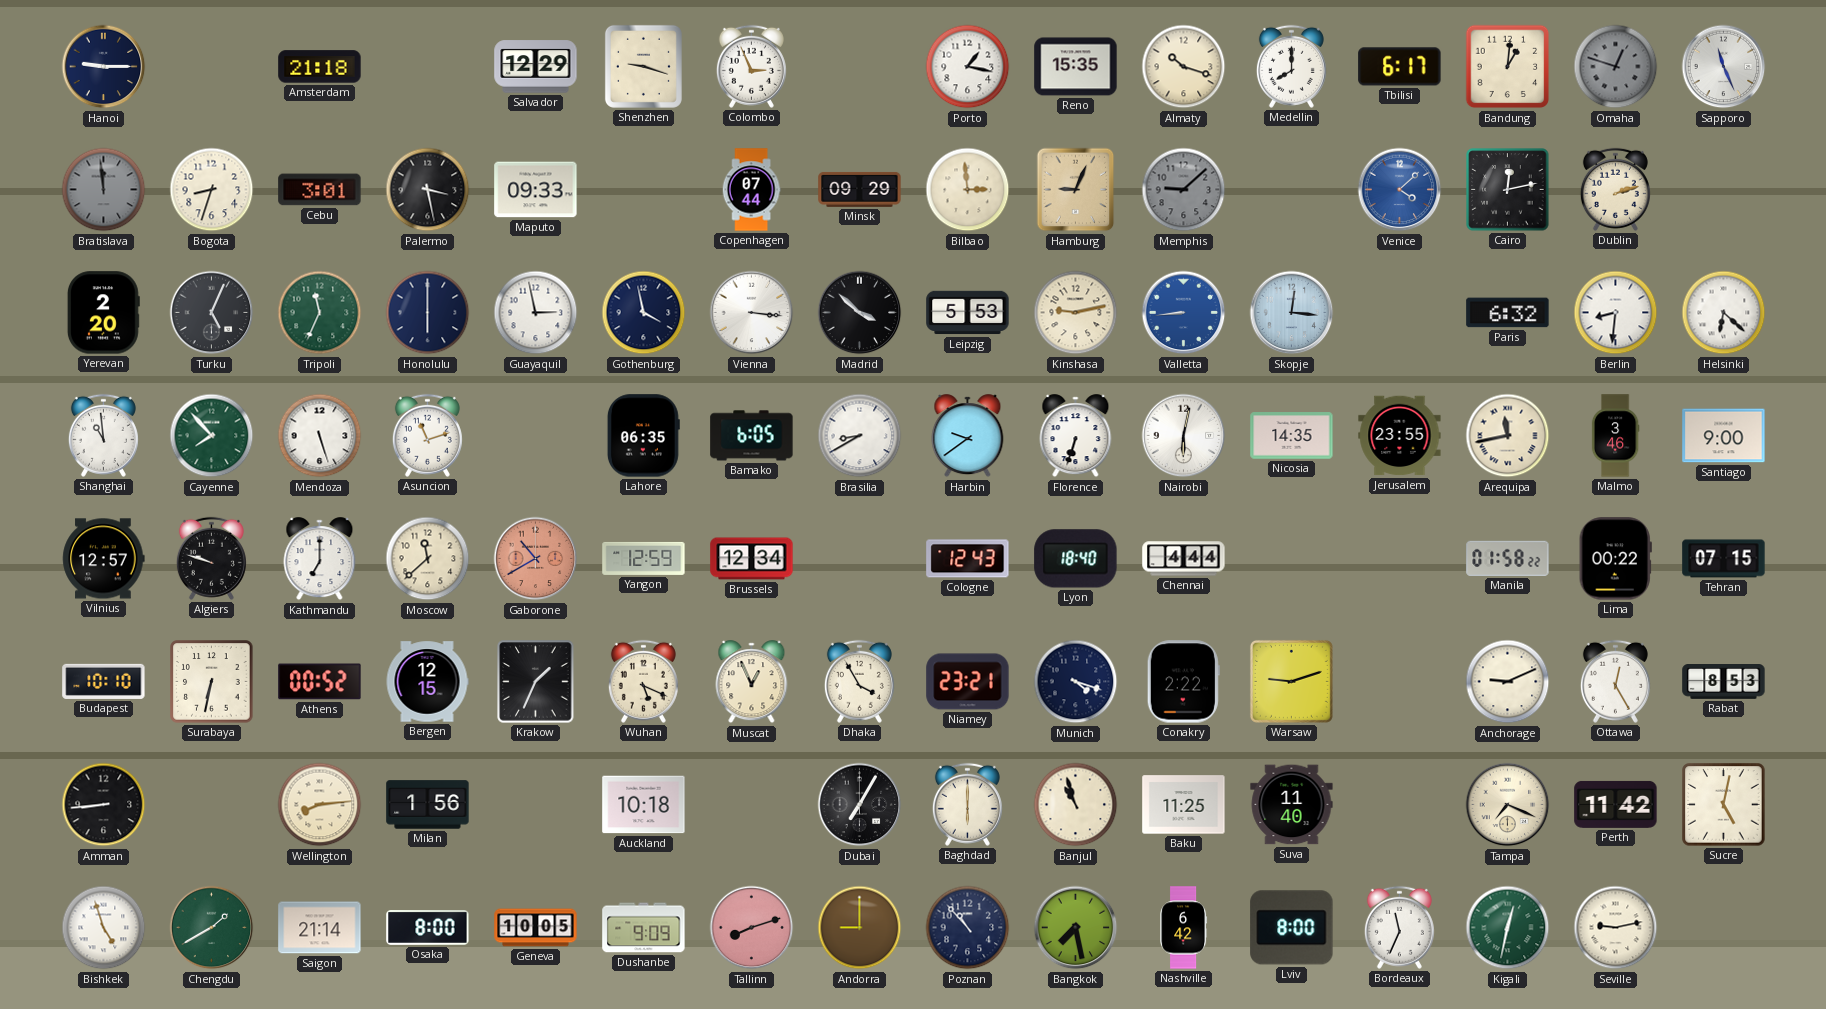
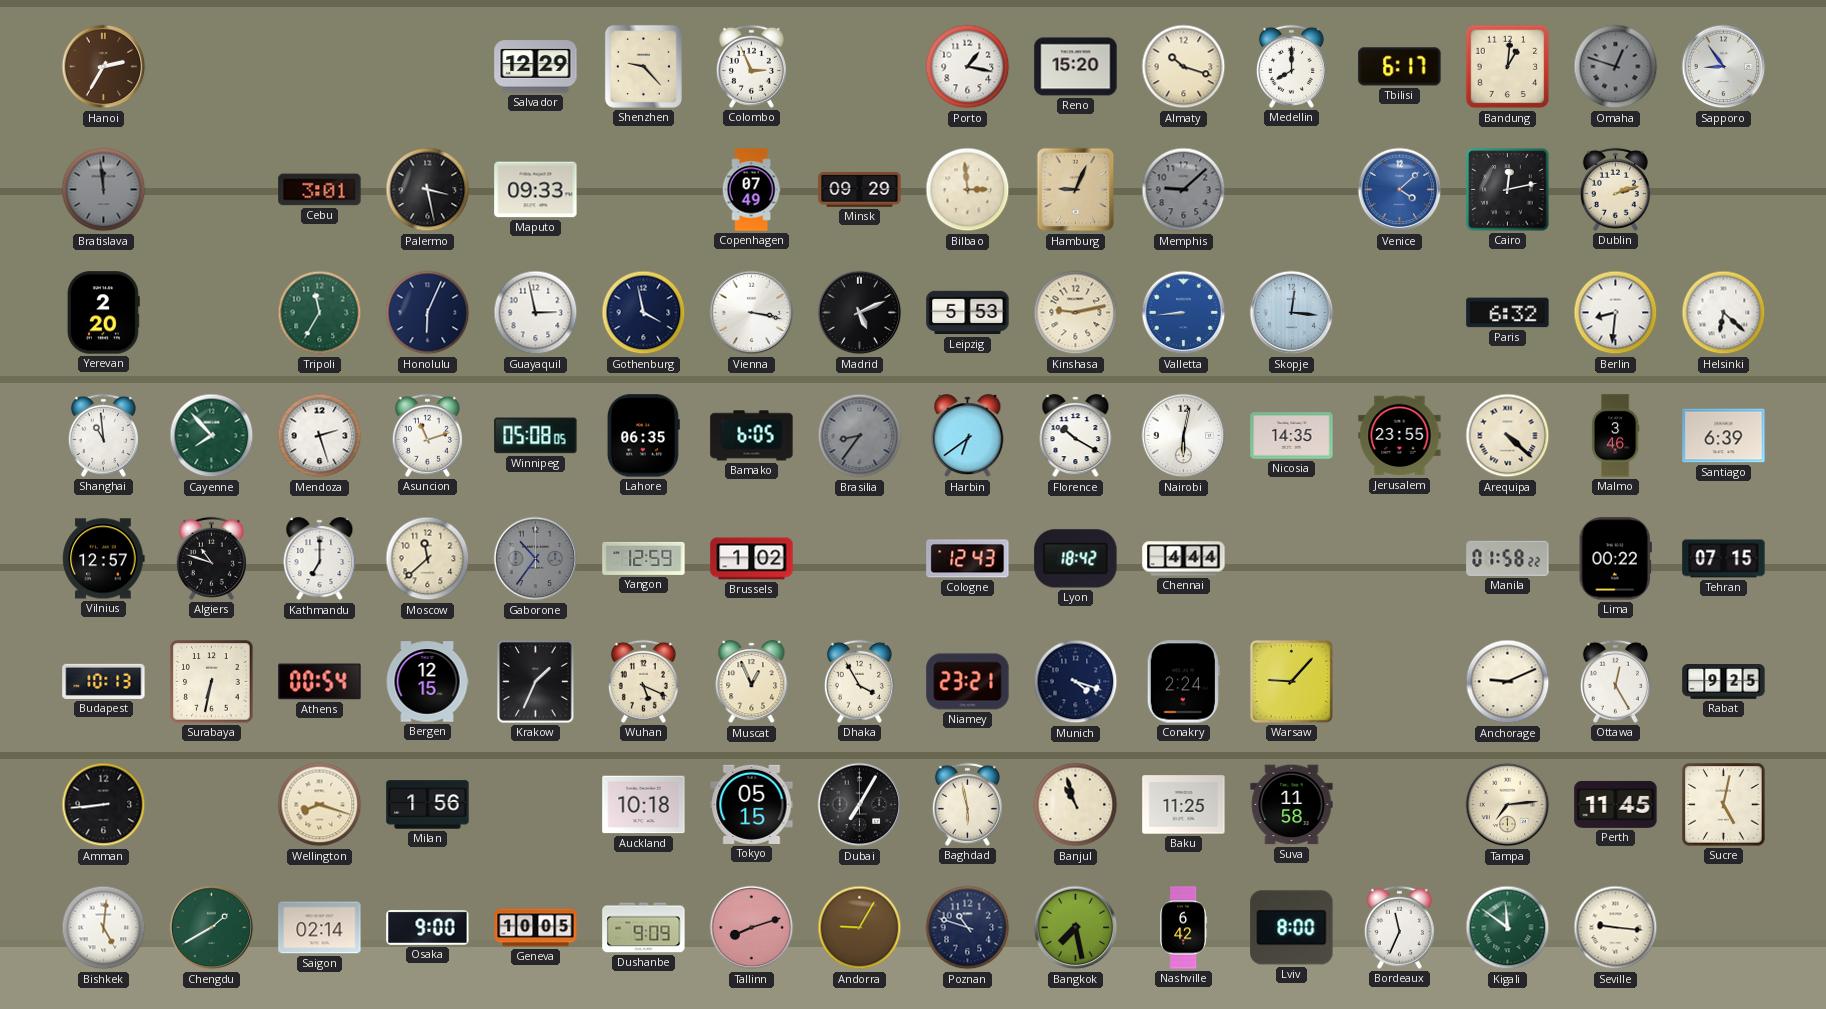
Hanoi: 9:15 -> 2:35
Hanoi dial: navy -> brown
Amsterdam: 21:18 -> none
Shenzhen: 9:18 -> 9:23
Reno: 15:35 -> 15:20
Sapporo: 11:26 -> 8:54
Bogota: 8:33 -> none
Copenhagen: 07:44 -> 07:49
Turku: 5:04 -> none
Tripoli: 11:34 -> 11:35
Honolulu: 6:00 -> 6:04
Vienna: 3:16 -> 3:17
Madrid: 3:52 -> 5:11
Mendoza: 5:27 -> 2:27
Winnipeg: none -> 05:08
Brasilia: 8:40 -> 8:36
Brasilia dial: white -> grey
Harbin: 9:39 -> 6:39
Florence: 6:33 -> 10:20
Arequipa: 11:43 -> 4:22
Santiago: 9:00 -> 6:39
Algiers: 9:48 -> 10:48
Gaborone: 10:40 -> 10:36
Gaborone dial: salmon -> grey
Brussels: 12:34 -> 1:02
Lyon: 18:40 -> 18:42
Budapest: 10:10 -> 10:13
Athens: 00:52 -> 00:54
Conakry: 2:22 -> 2:24
Warsaw: 9:12 -> 9:07
Rabat: 8:53 -> 9:25
Wellington: 8:14 -> 8:18
Tokyo: none -> 05:15
Baghdad: 6:00 -> 5:58
Suva: 11:40 -> 11:58
Tampa: 7:19 -> 7:14
Perth: 11:42 -> 11:45
Bishkek: 4:57 -> 5:01
Saigon: 21:14 -> 02:14
Osaka: 8:00 -> 9:00
Andorra: 9:00 -> 9:05
Poznan: 10:53 -> 10:48
Kigali: 12:32 -> 11:51
Seville: 9:13 -> 9:16
